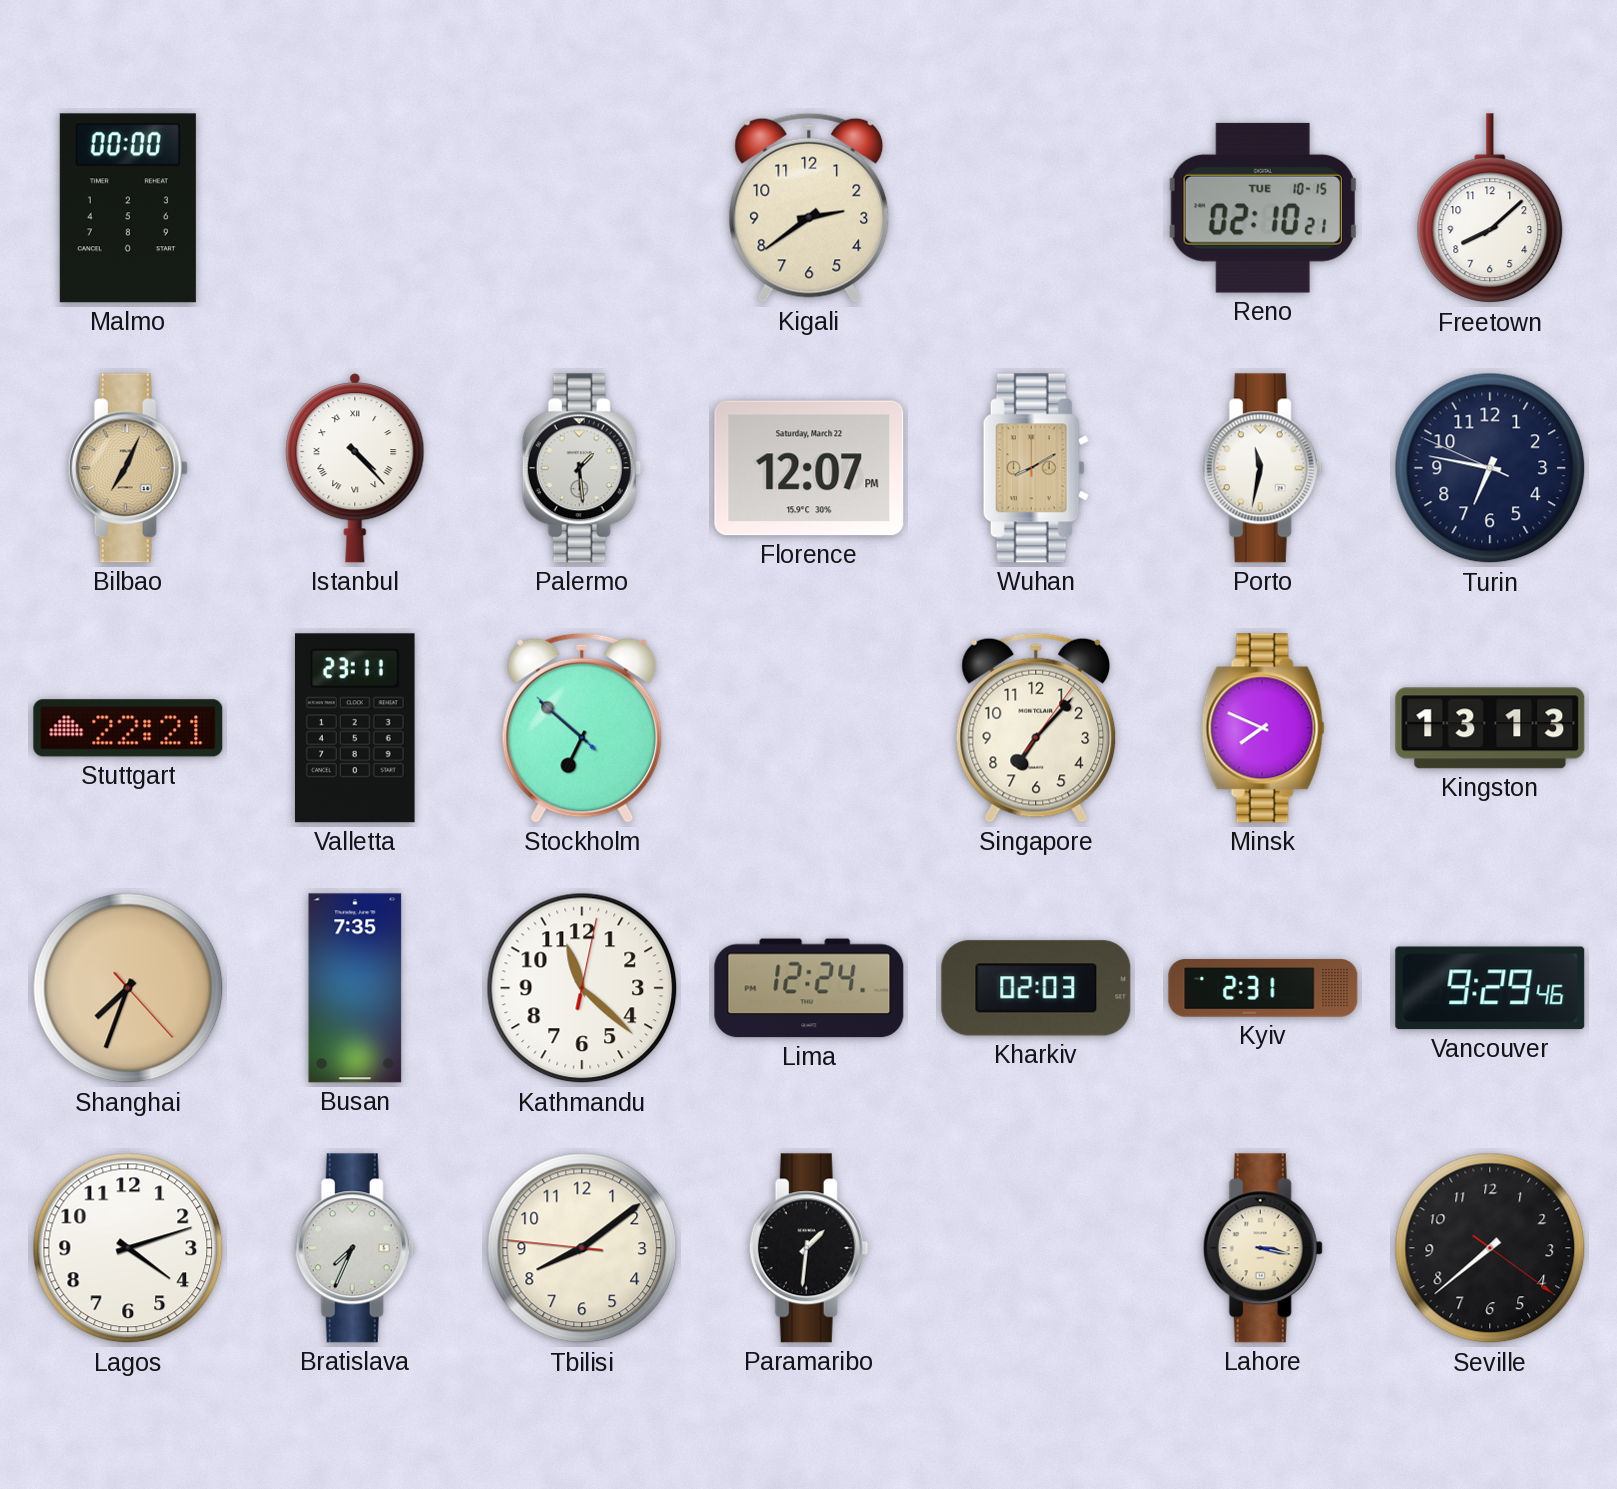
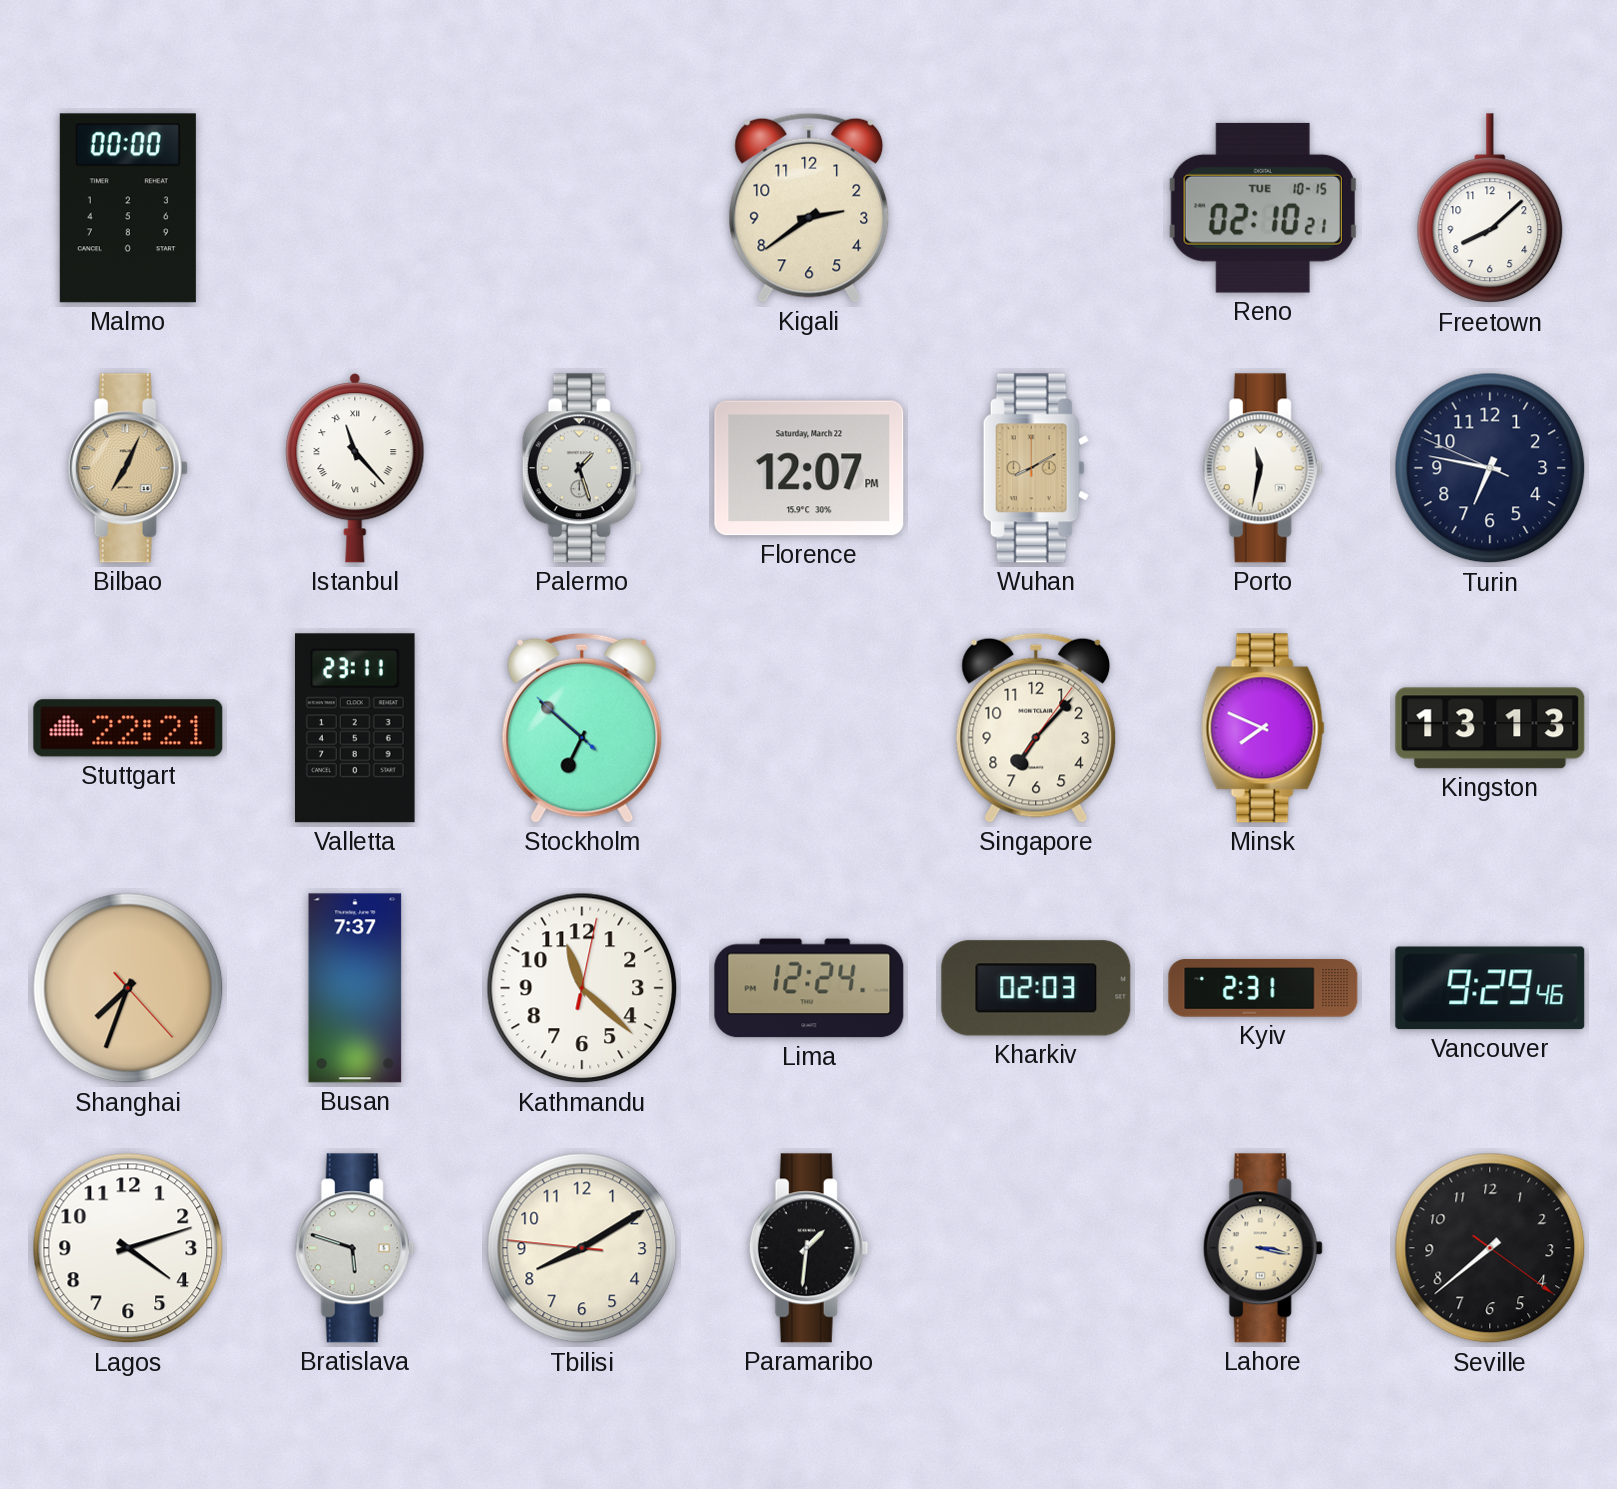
Istanbul: 4:23 -> 11:23
Palermo: 1:29 -> 1:27
Busan: 7:35 -> 7:37
Bratislava: 7:34 -> 5:48
Tbilisi: 8:08 -> 8:09
